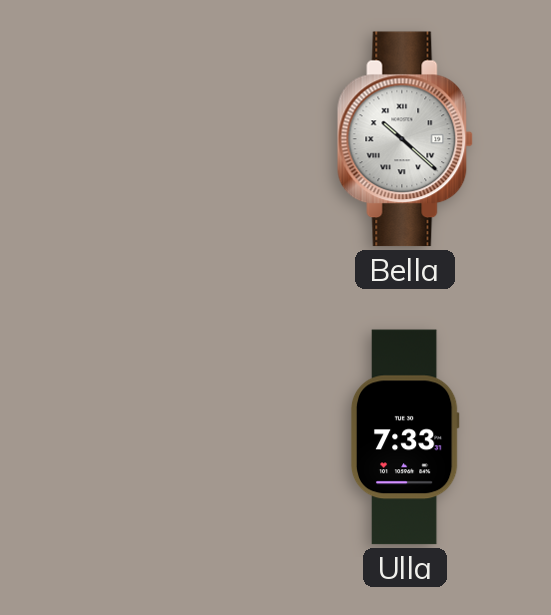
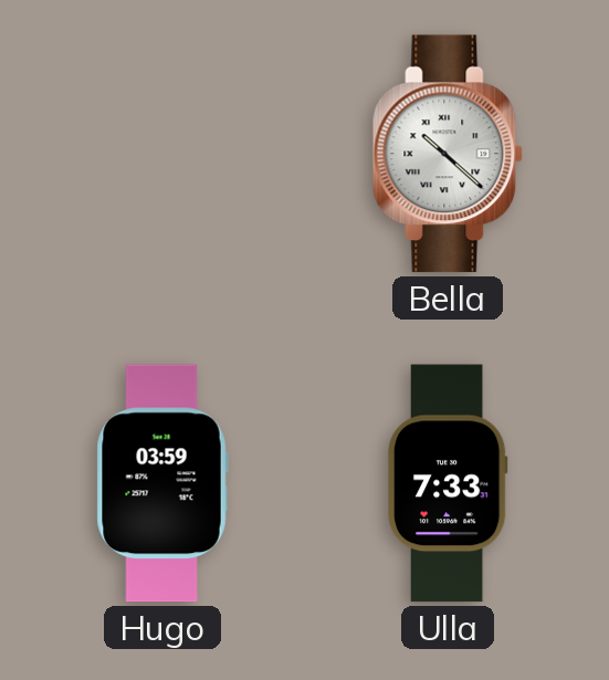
Hugo: none -> 03:59
